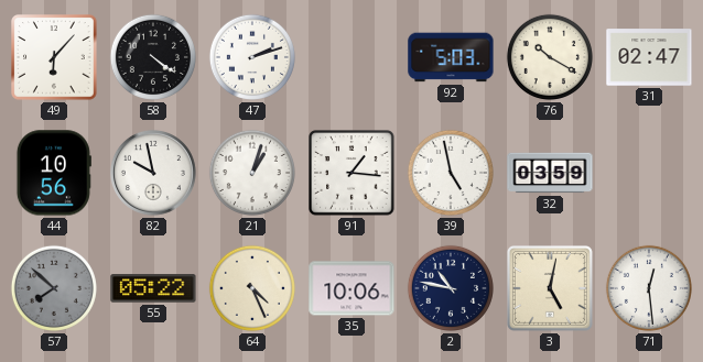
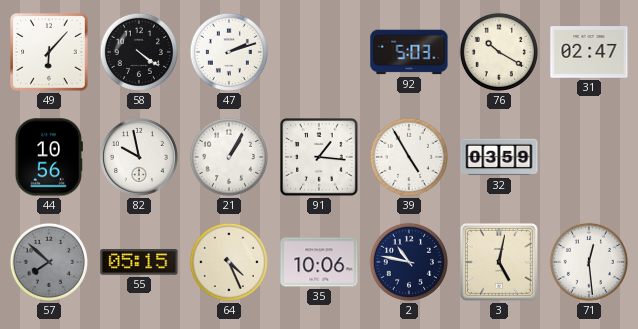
21: 1:03 -> 1:05
39: 4:58 -> 4:55
55: 05:22 -> 05:15
